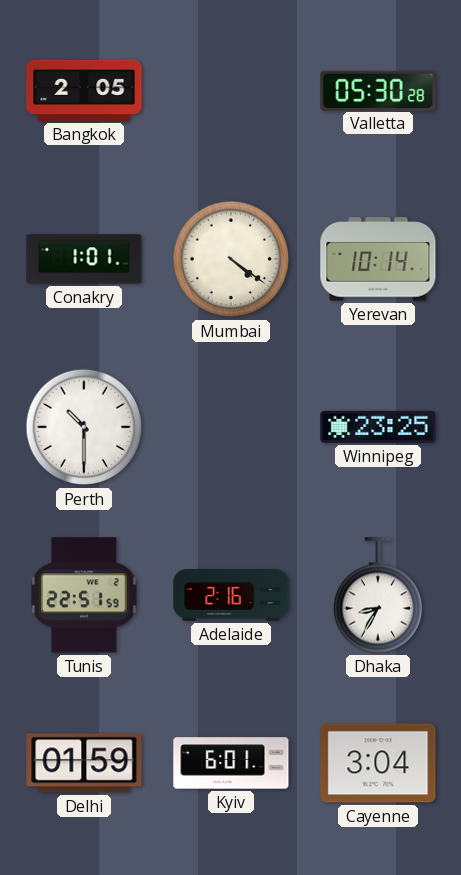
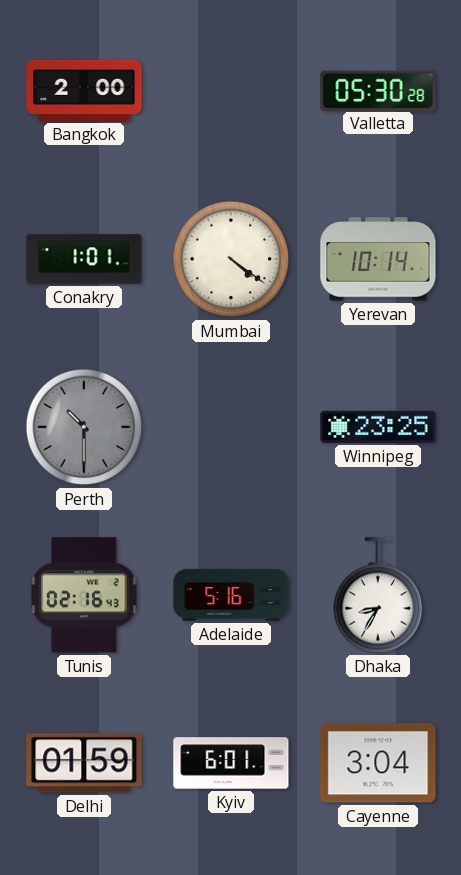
Bangkok: 2:05 -> 2:00
Perth dial: white -> grey
Tunis: 22:51 -> 02:16
Adelaide: 2:16 -> 5:16
